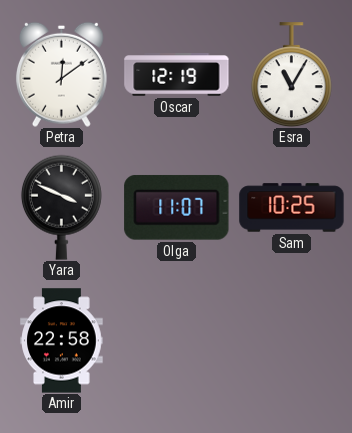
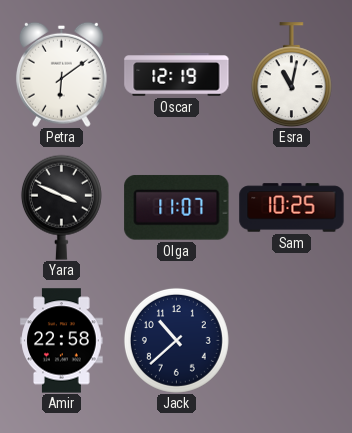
Petra: 12:09 -> 6:09
Esra: 11:05 -> 11:02
Jack: none -> 10:38
